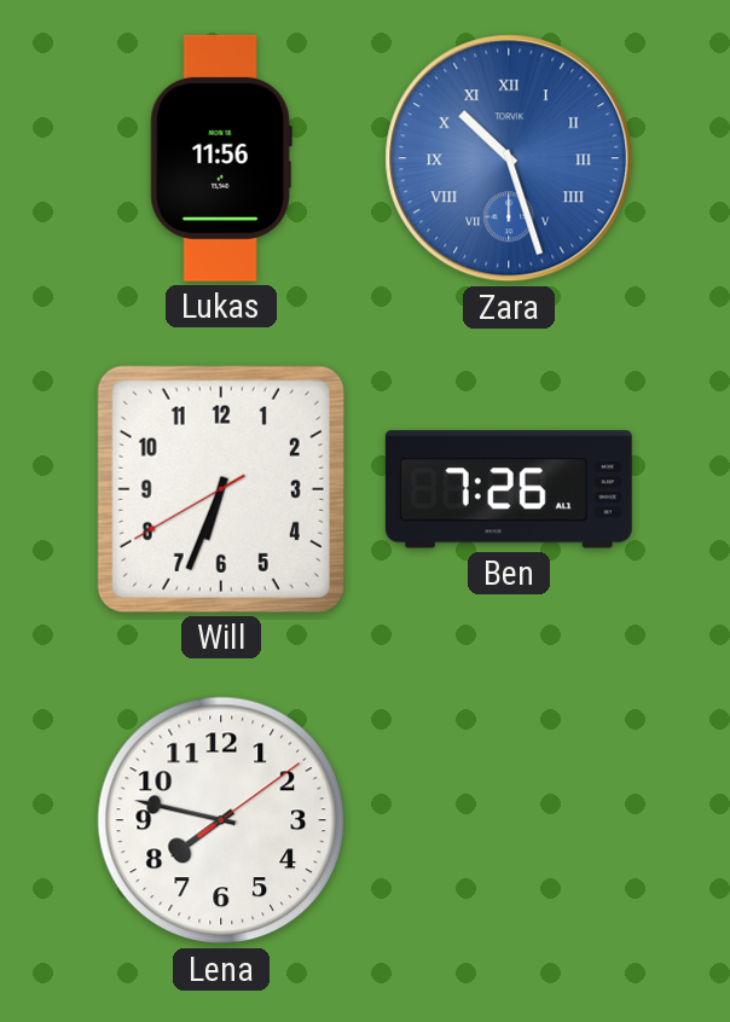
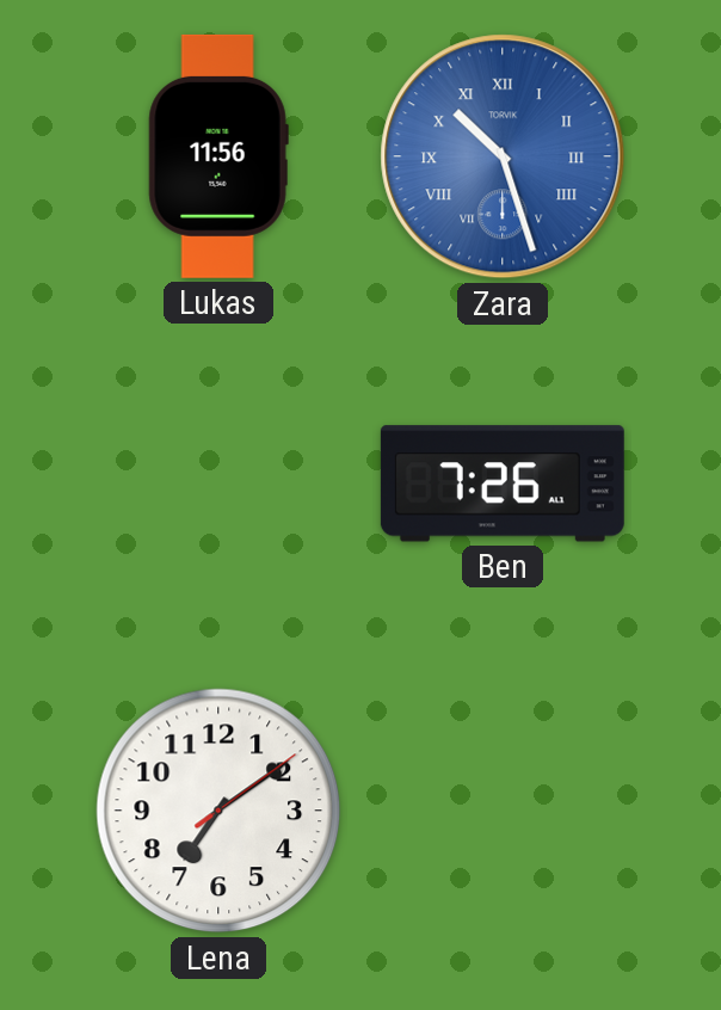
Will: 6:33 -> none
Lena: 7:47 -> 7:09
